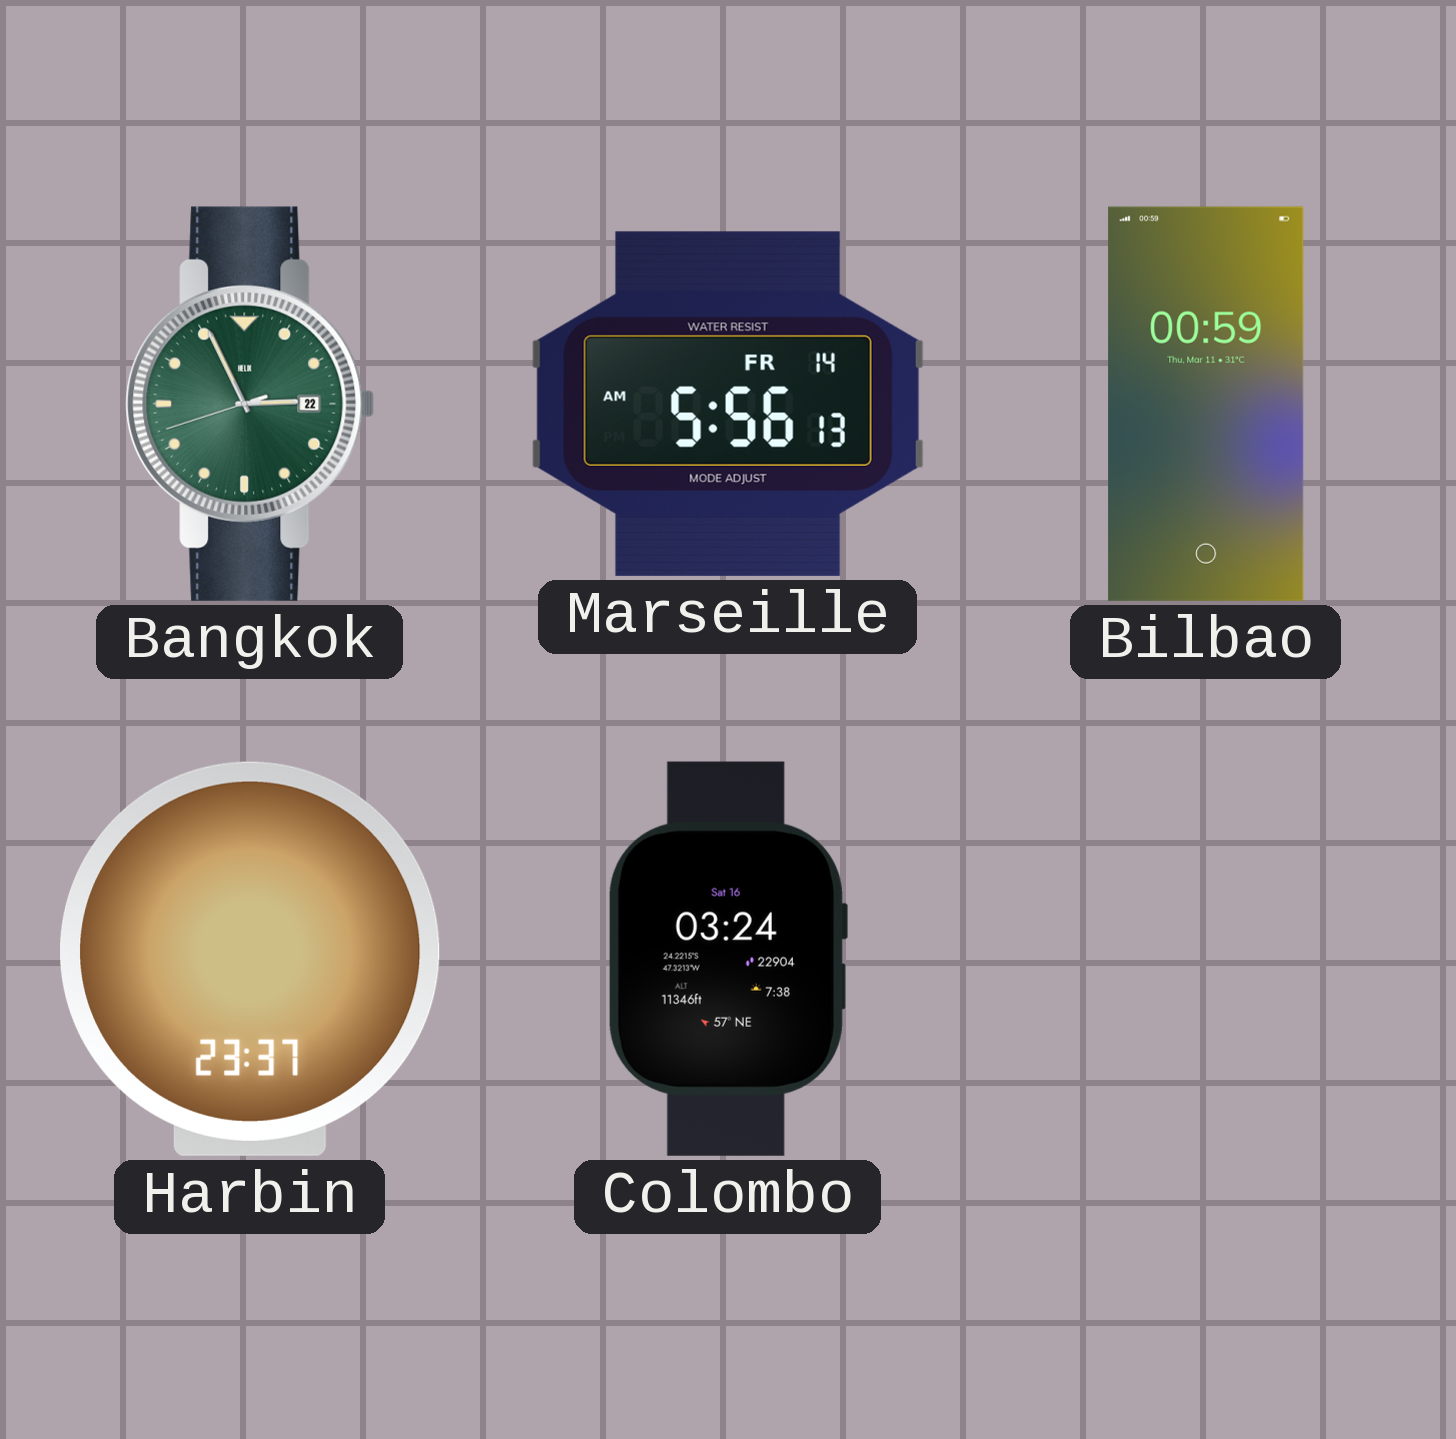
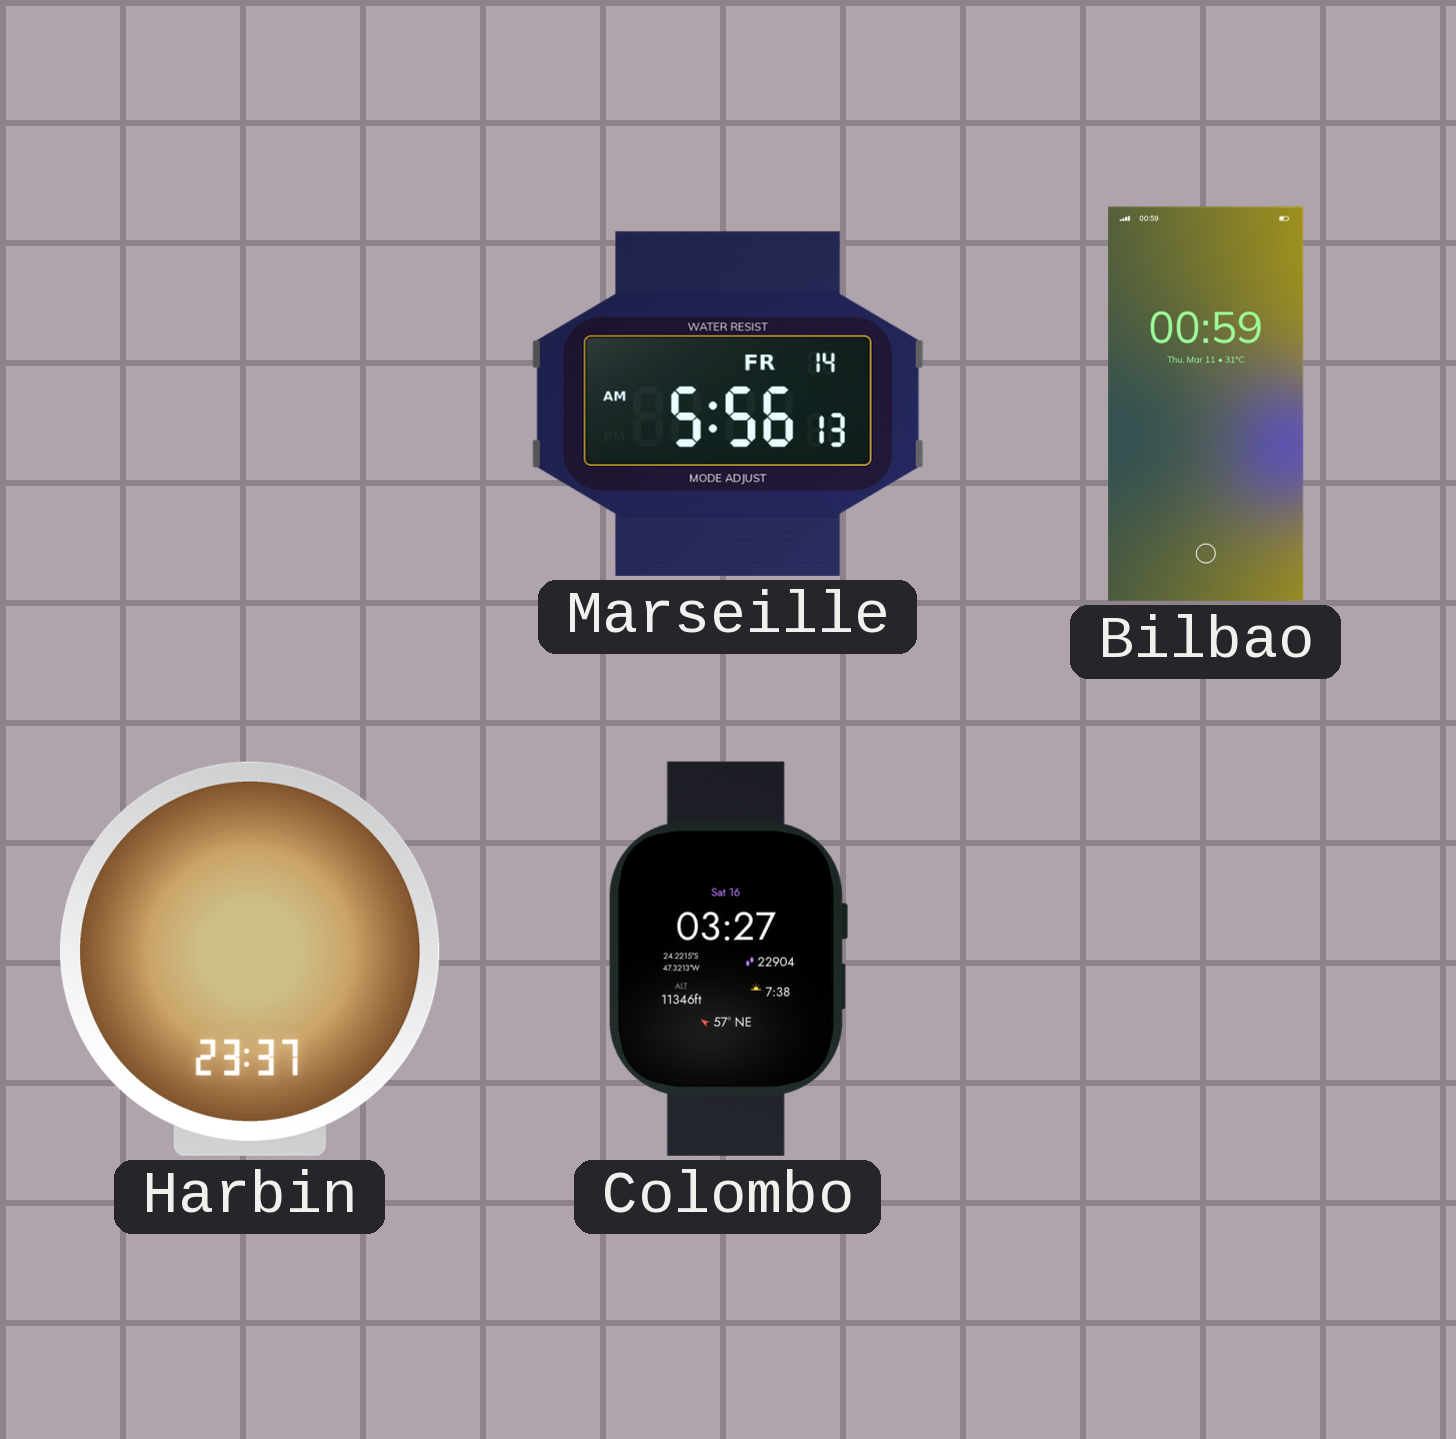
Bangkok: 2:55 -> none
Colombo: 03:24 -> 03:27
